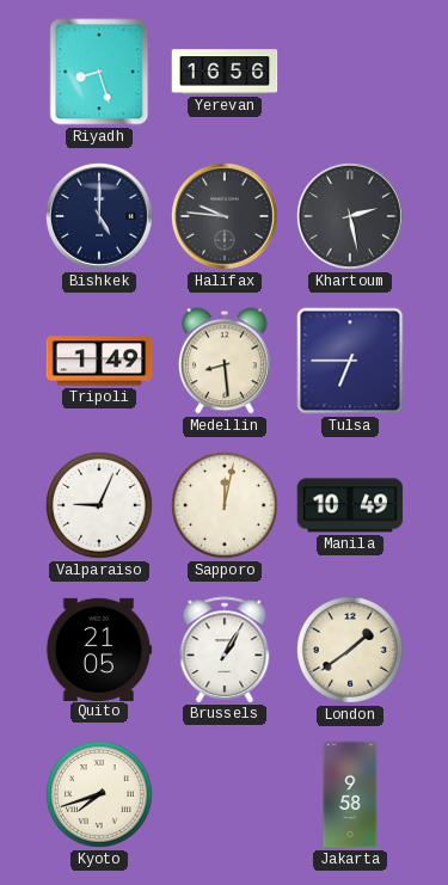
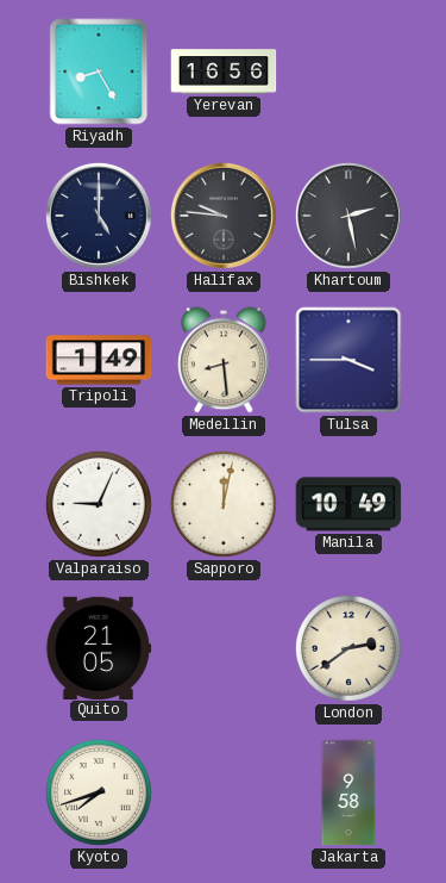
Riyadh: 8:27 -> 8:25
Tulsa: 6:45 -> 3:45
Brussels: 1:05 -> none
London: 1:39 -> 2:39
